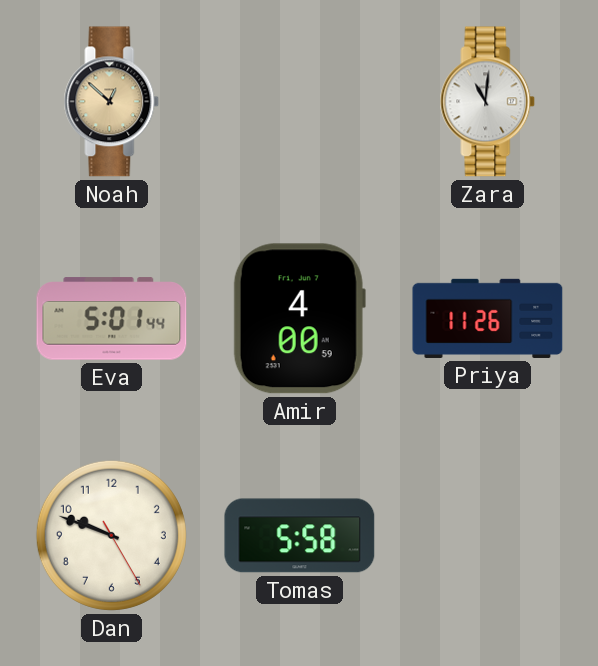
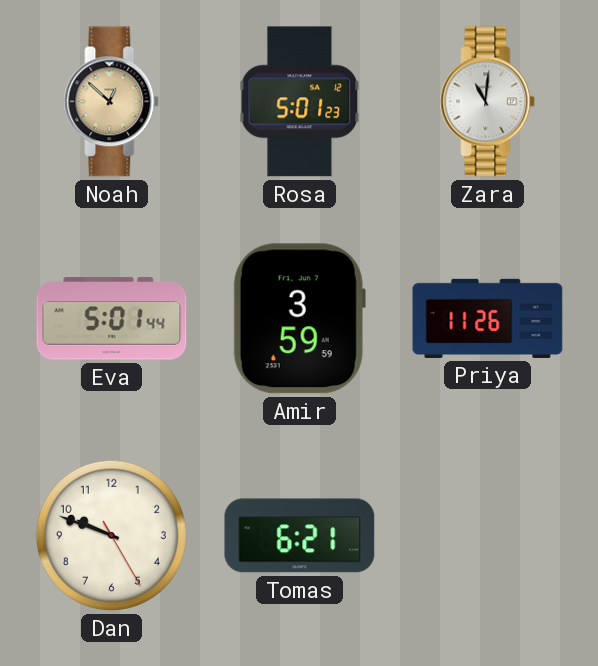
Rosa: none -> 5:01
Amir: 4:00 -> 3:59
Tomas: 5:58 -> 6:21
